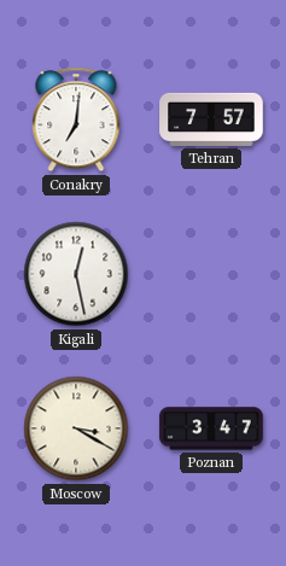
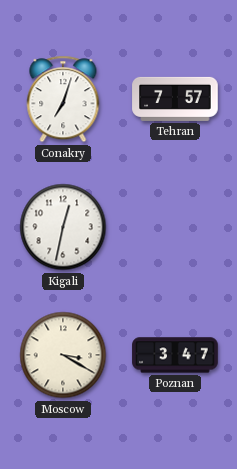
Conakry: 7:01 -> 7:03
Kigali: 12:28 -> 12:32
